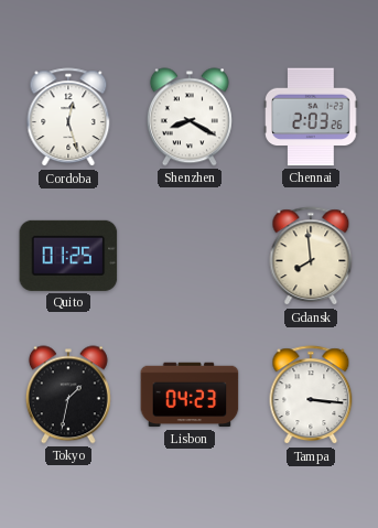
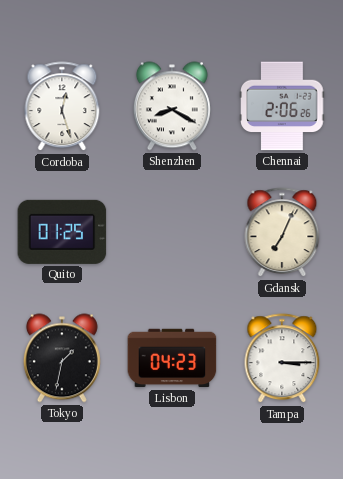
Chennai: 2:03 -> 2:06
Gdansk: 7:59 -> 7:04
Tampa: 3:16 -> 3:15
